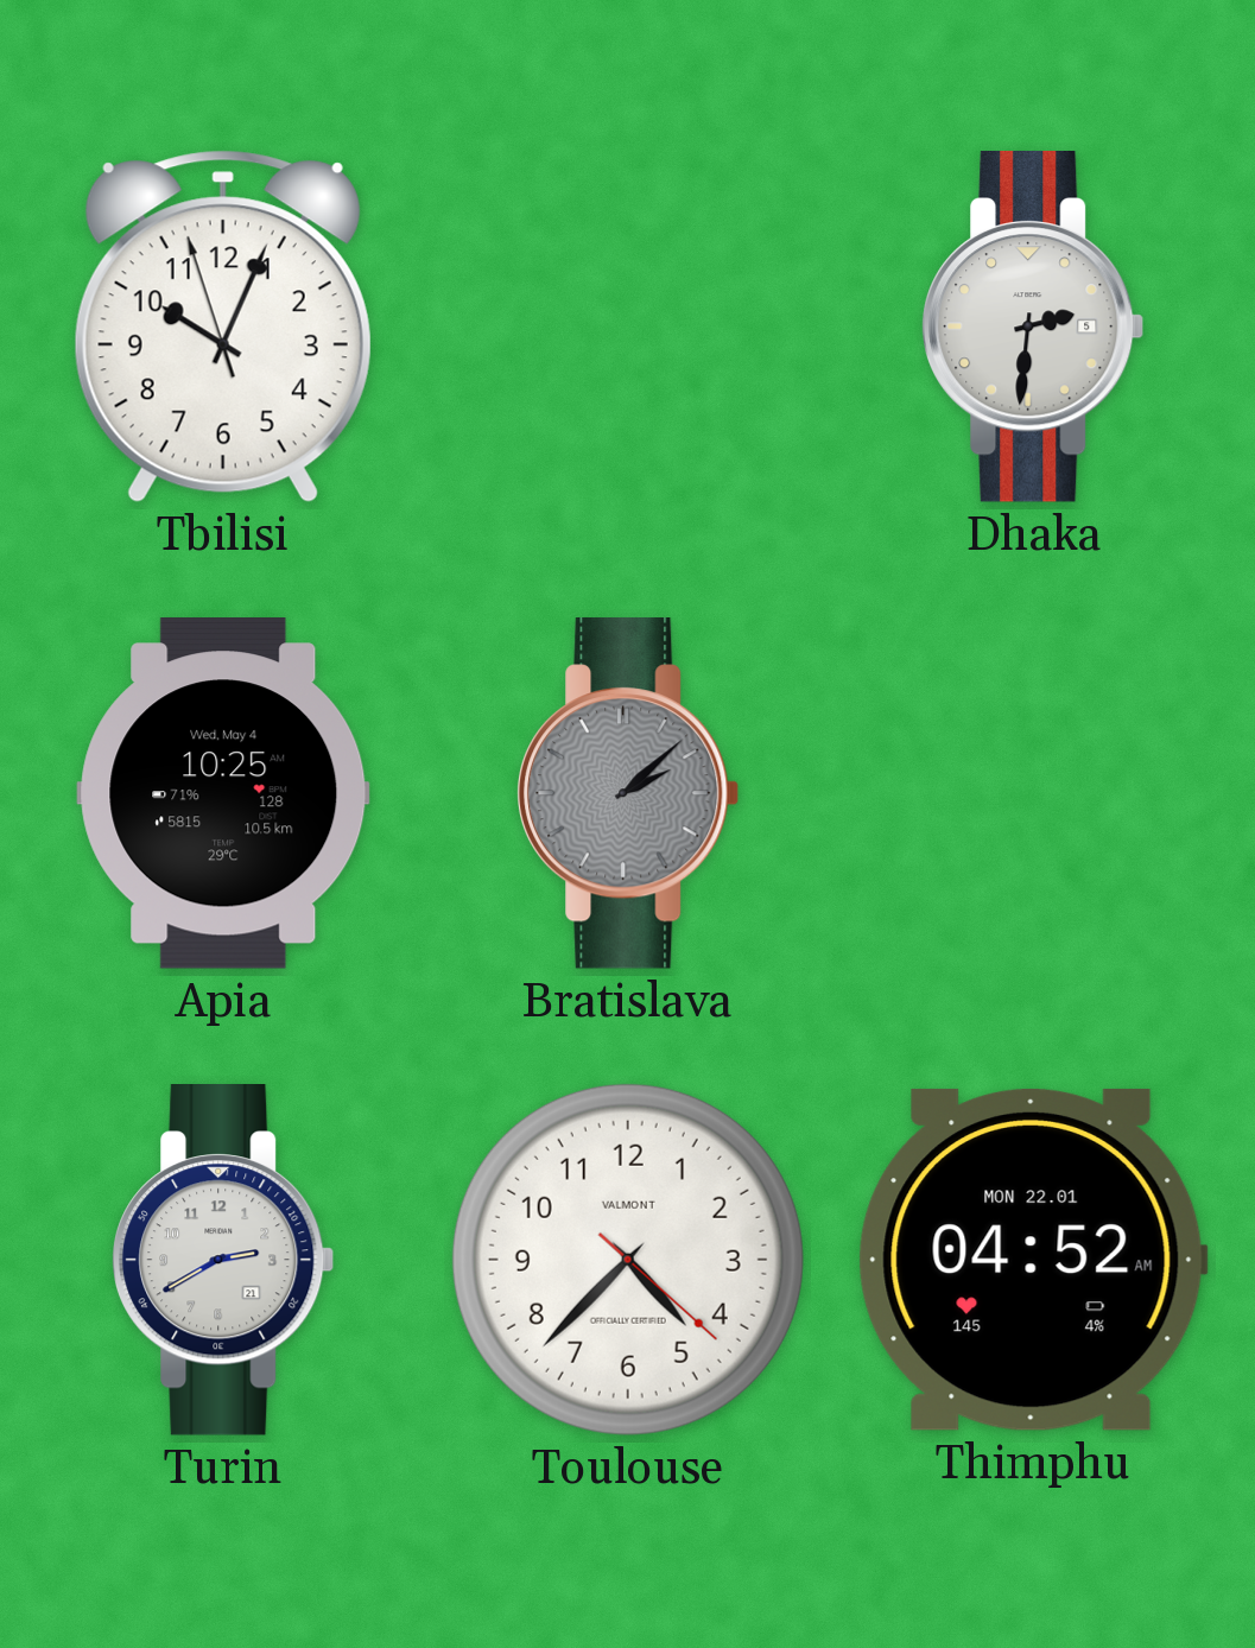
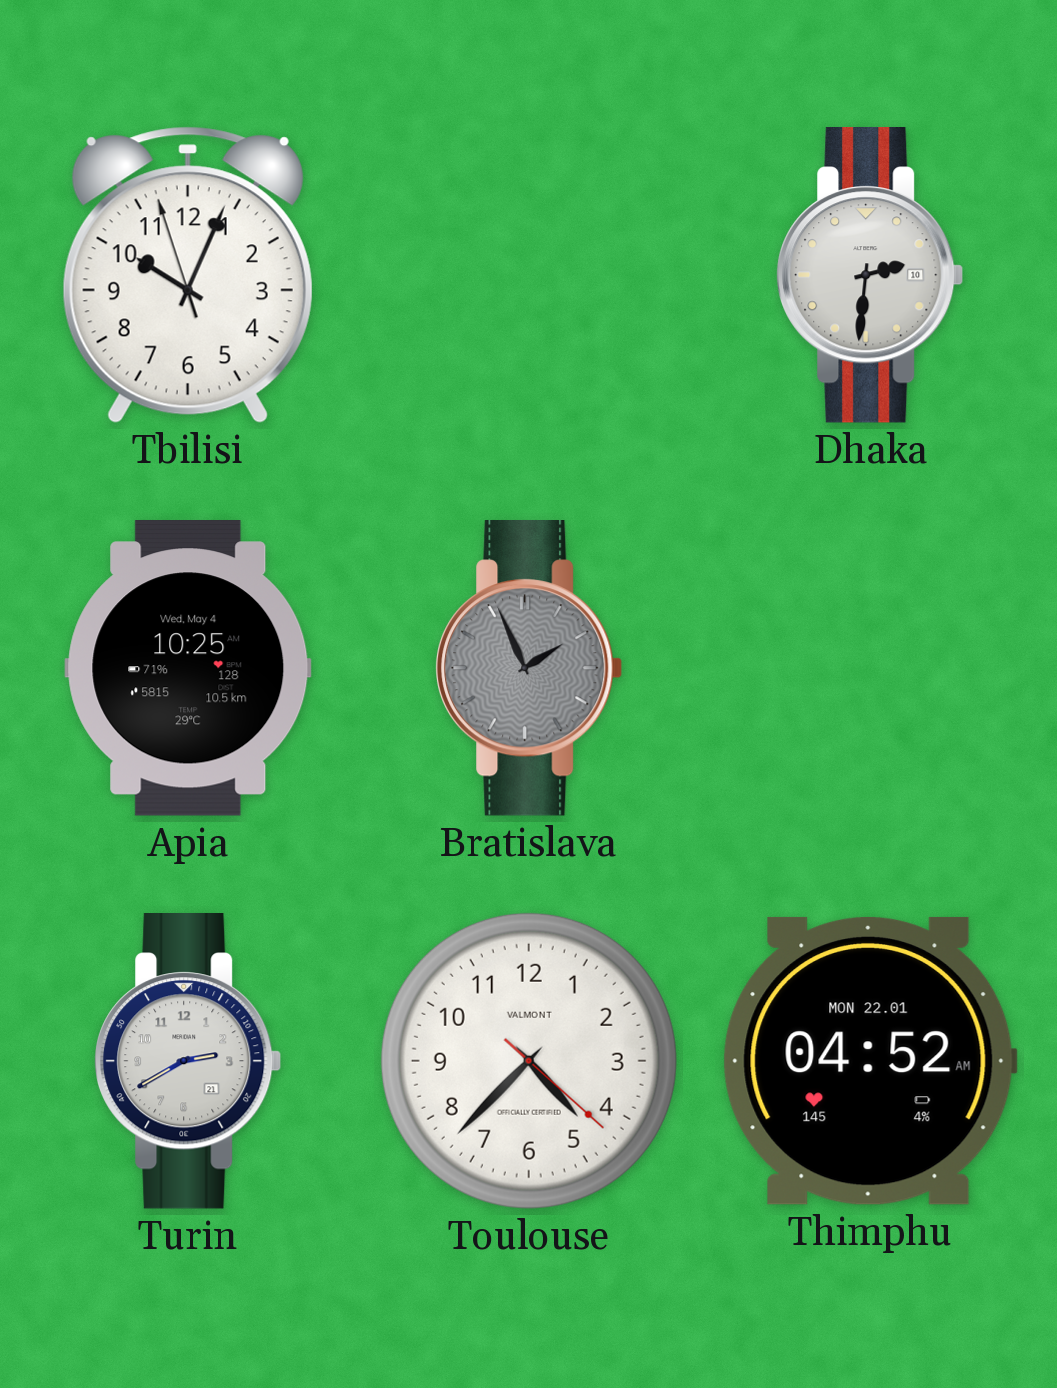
Dhaka date: 5 -> 10
Bratislava: 2:08 -> 1:56
